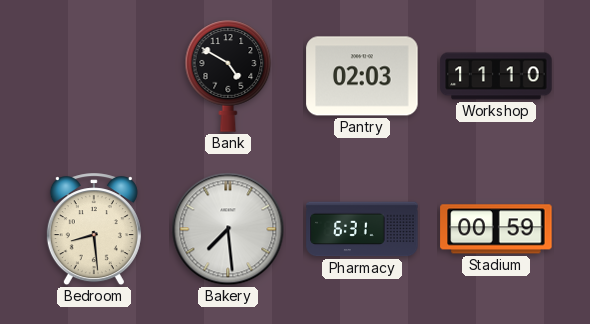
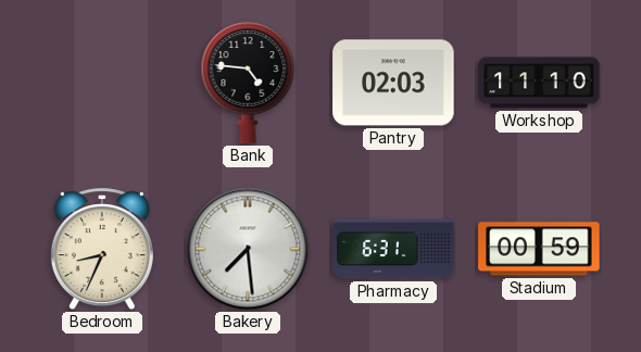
Bank: 4:50 -> 4:46
Bedroom: 8:29 -> 8:34
